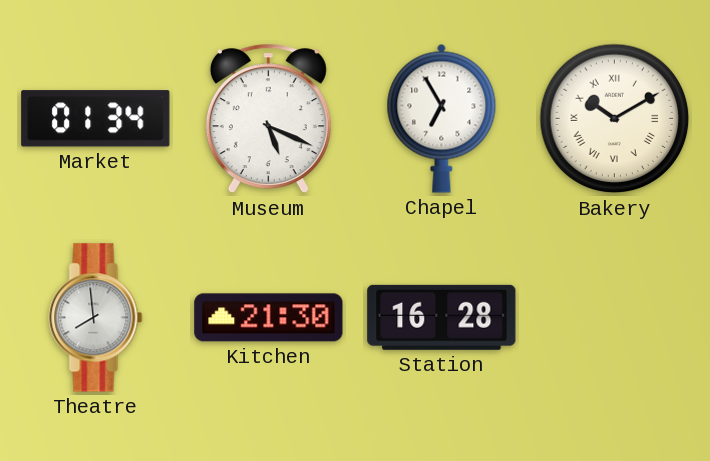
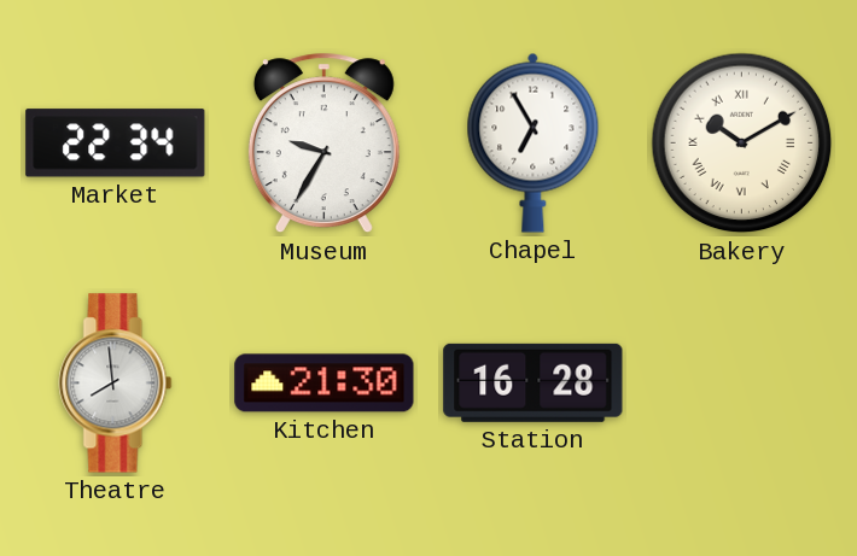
Market: 01:34 -> 22:34
Museum: 5:19 -> 9:35
